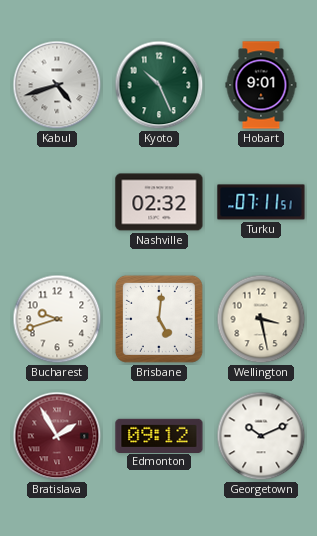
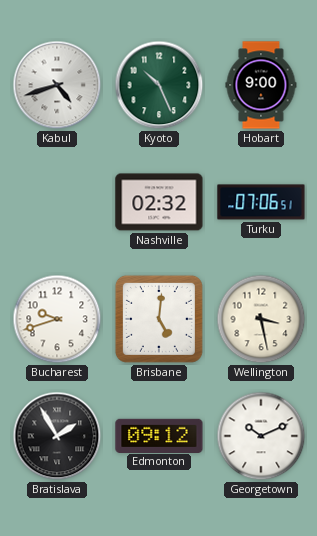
Hobart: 9:01 -> 9:00
Turku: 07:11 -> 07:06
Bratislava dial: burgundy -> black
